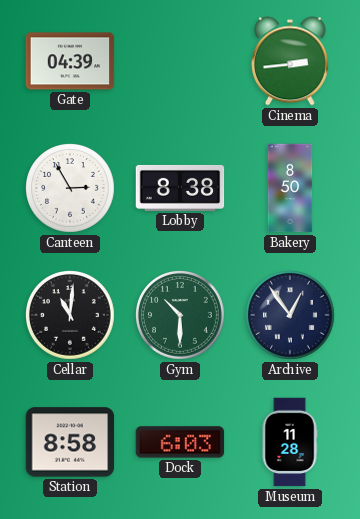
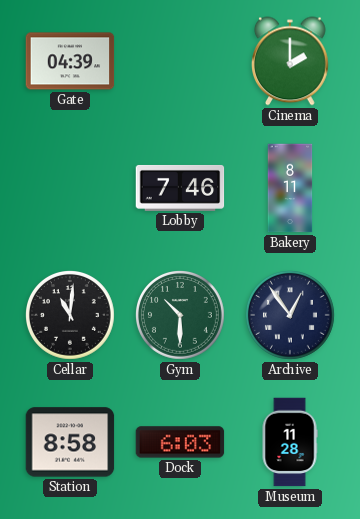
Cinema: 2:44 -> 2:00
Canteen: 2:55 -> none
Lobby: 8:38 -> 7:46
Bakery: 8:50 -> 8:11
